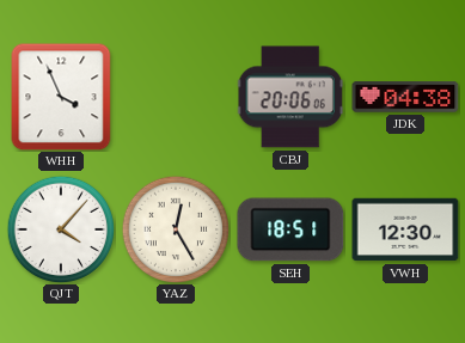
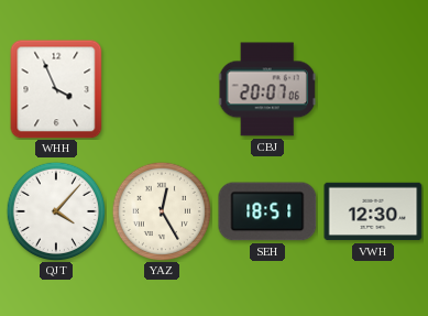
CBJ: 20:06 -> 20:07
JDK: 04:38 -> none
